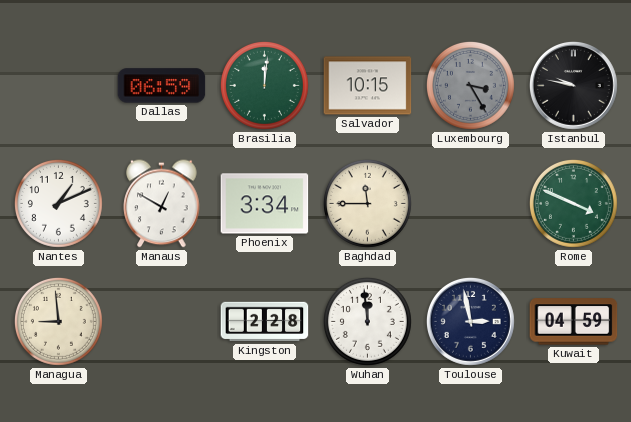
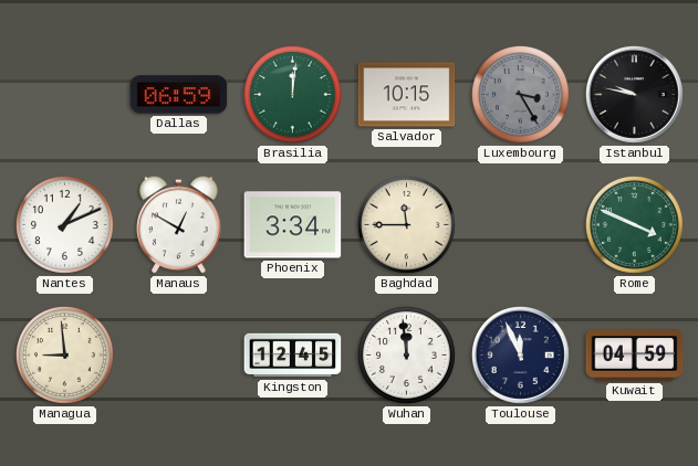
Kingston: 2:28 -> 12:45
Toulouse: 2:58 -> 11:56
